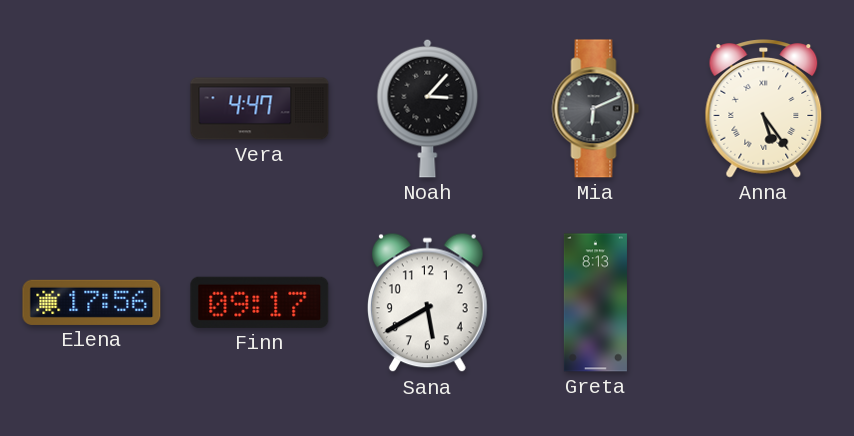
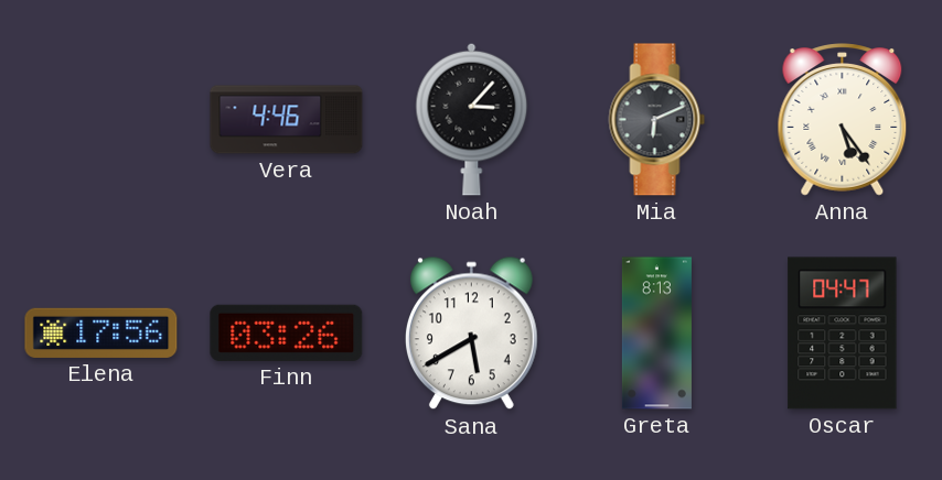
Vera: 4:47 -> 4:46
Finn: 09:17 -> 03:26
Oscar: none -> 04:47
